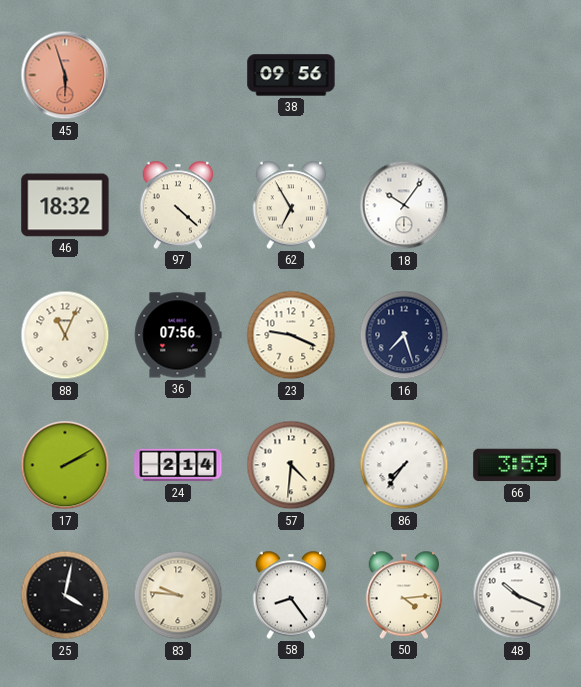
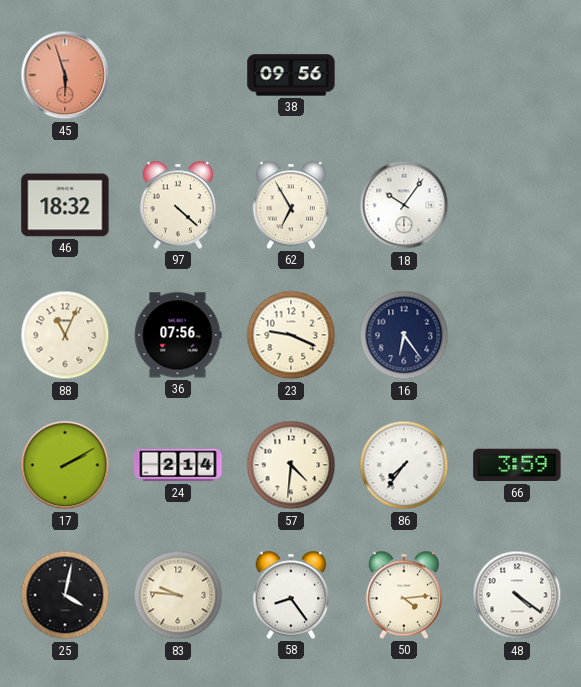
16: 7:27 -> 6:24
48: 10:19 -> 4:21
